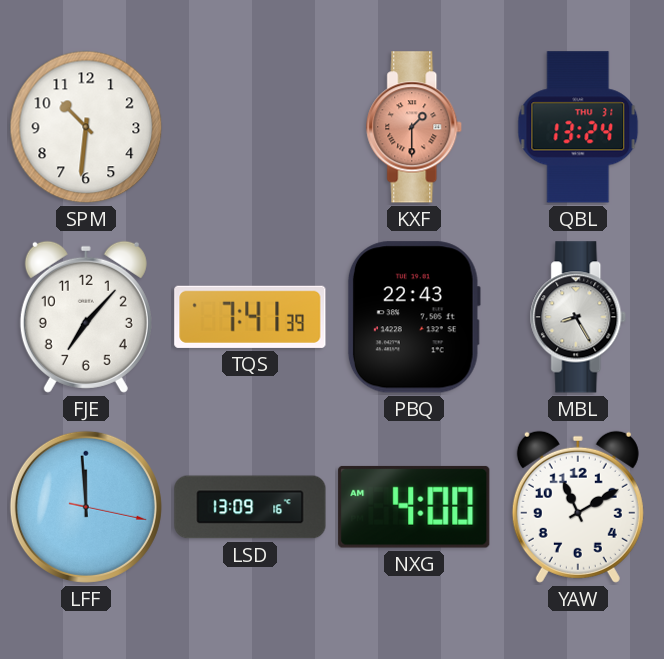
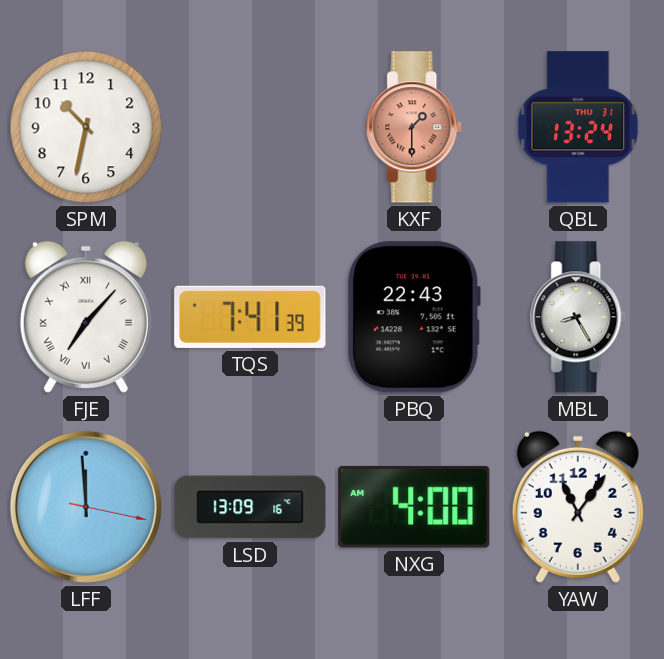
SPM: 10:31 -> 10:32
FJE numerals: Arabic -> Roman
YAW: 11:10 -> 11:06
